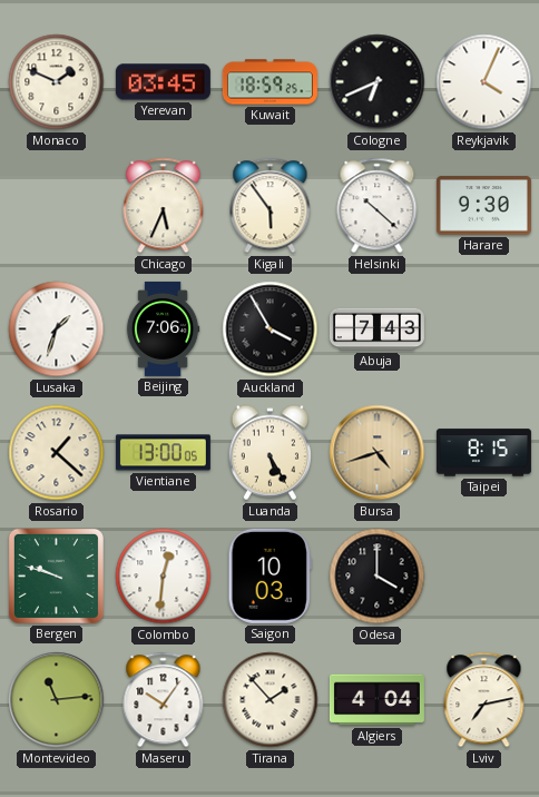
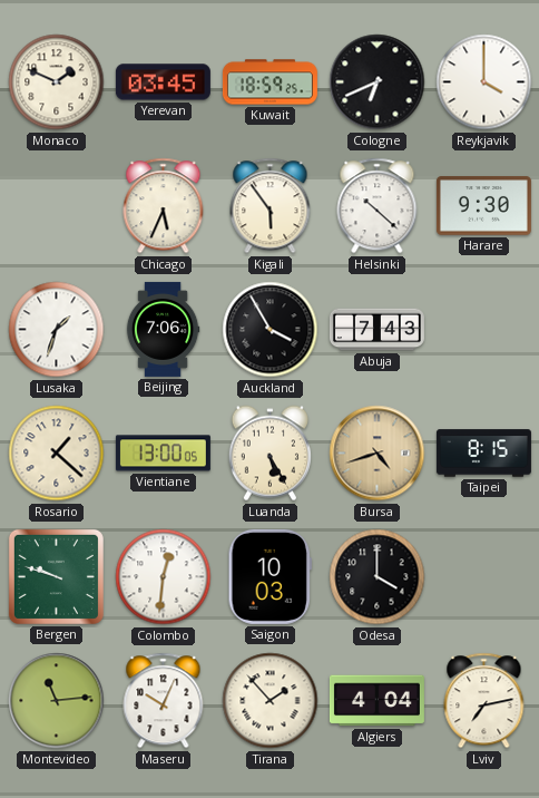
Reykjavik: 4:04 -> 4:00
Maseru: 10:06 -> 10:04
